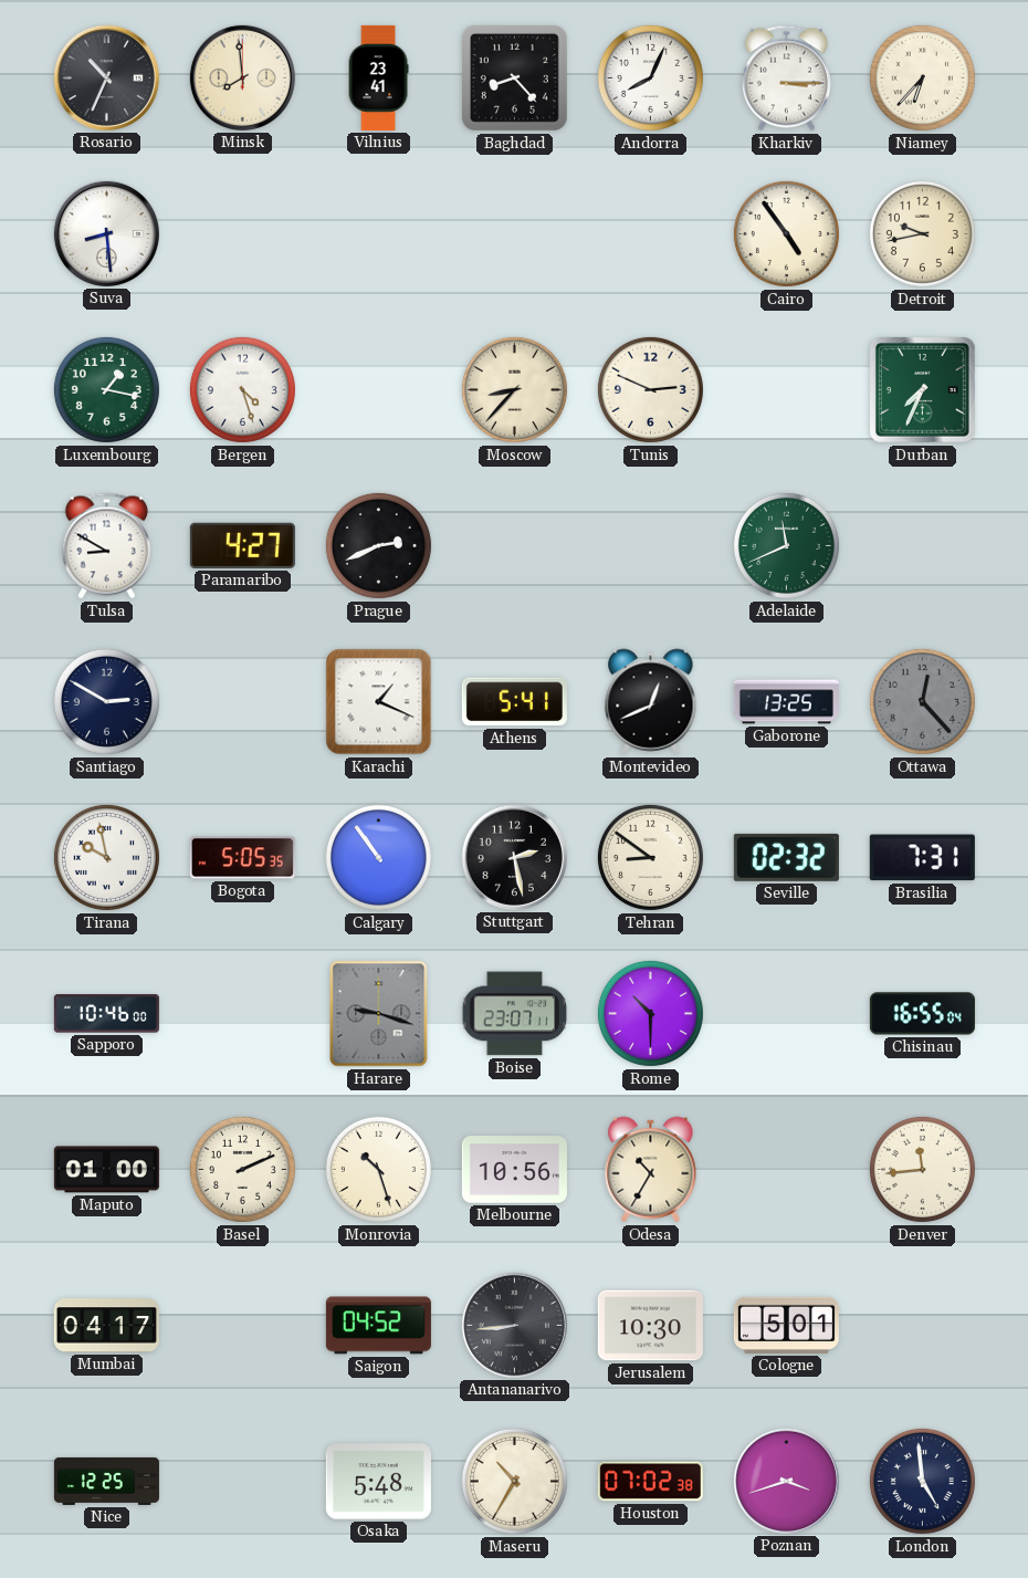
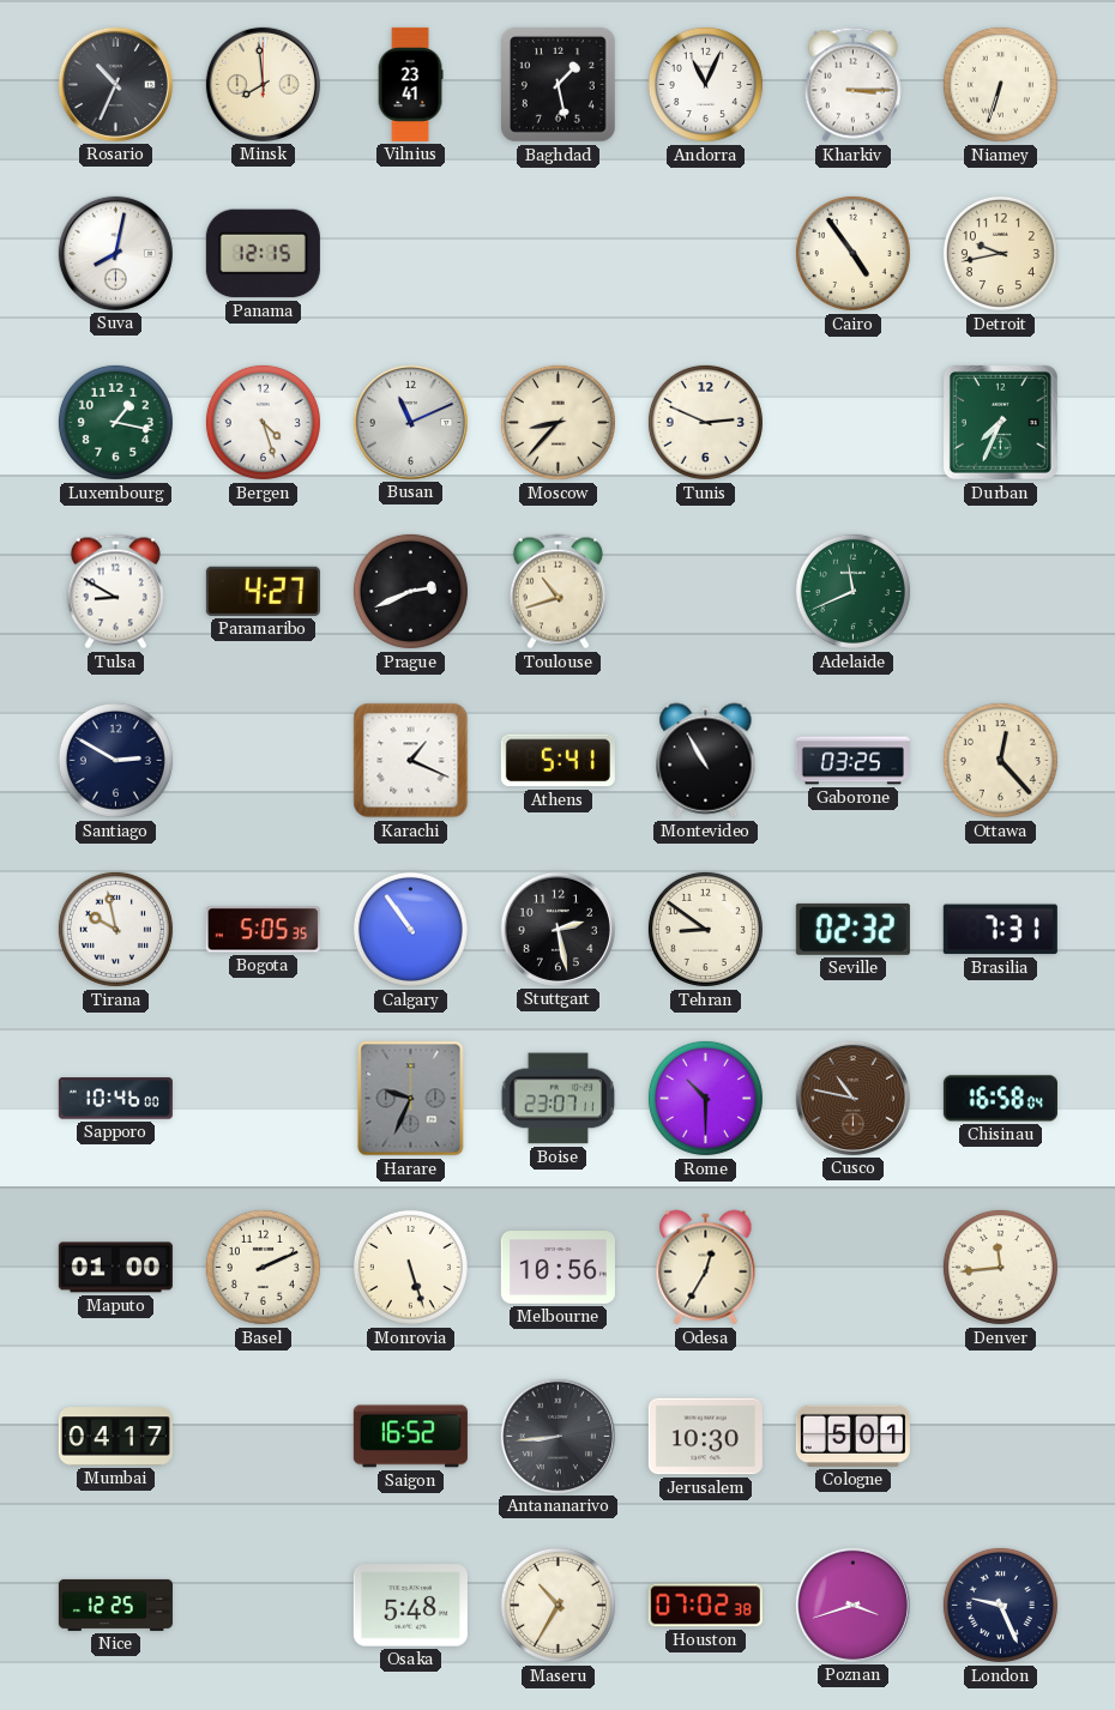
Baghdad: 8:23 -> 1:28
Andorra: 8:04 -> 11:04
Niamey: 6:37 -> 6:33
Suva: 8:29 -> 8:02
Panama: none -> 12:15
Busan: none -> 11:11
Toulouse: none -> 10:42
Montevideo: 12:41 -> 10:55
Gaborone: 13:25 -> 03:25
Ottawa dial: grey -> cream
Harare: 9:18 -> 9:34
Cusco: none -> 10:47
Chisinau: 16:55 -> 16:58
Monrovia: 10:27 -> 5:27
Odesa: 10:35 -> 12:35
Saigon: 04:52 -> 16:52
London: 4:59 -> 9:26
